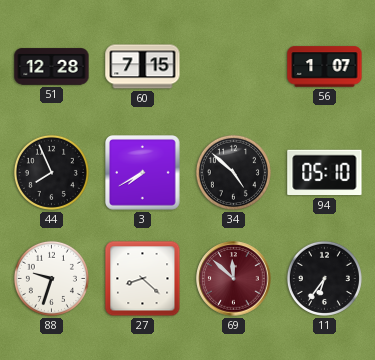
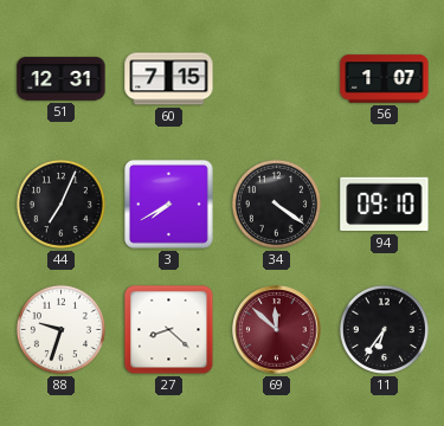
51: 12:28 -> 12:31
44: 7:56 -> 7:04
34: 4:52 -> 4:21
94: 05:10 -> 09:10
